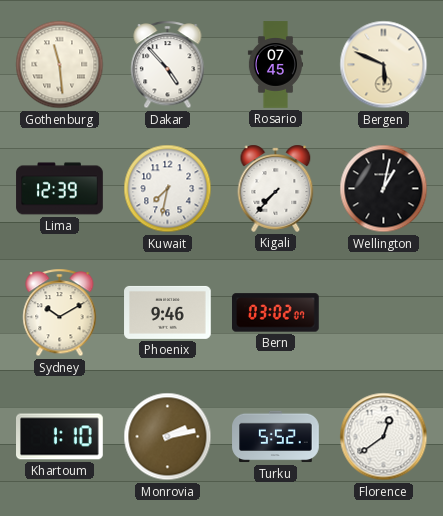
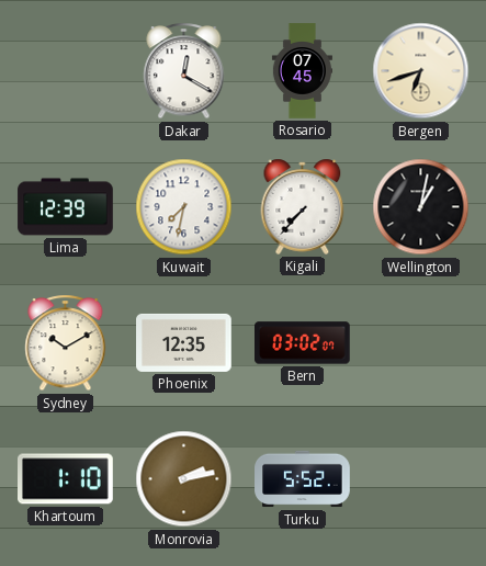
Gothenburg: 11:29 -> none
Dakar: 4:53 -> 12:20
Bergen: 5:49 -> 6:42
Phoenix: 9:46 -> 12:35
Florence: 12:39 -> none
